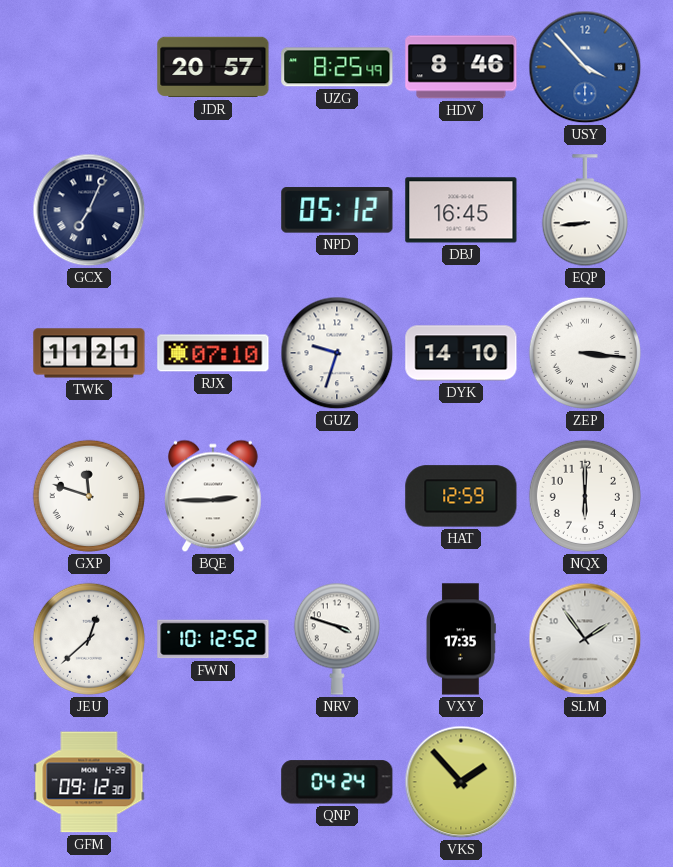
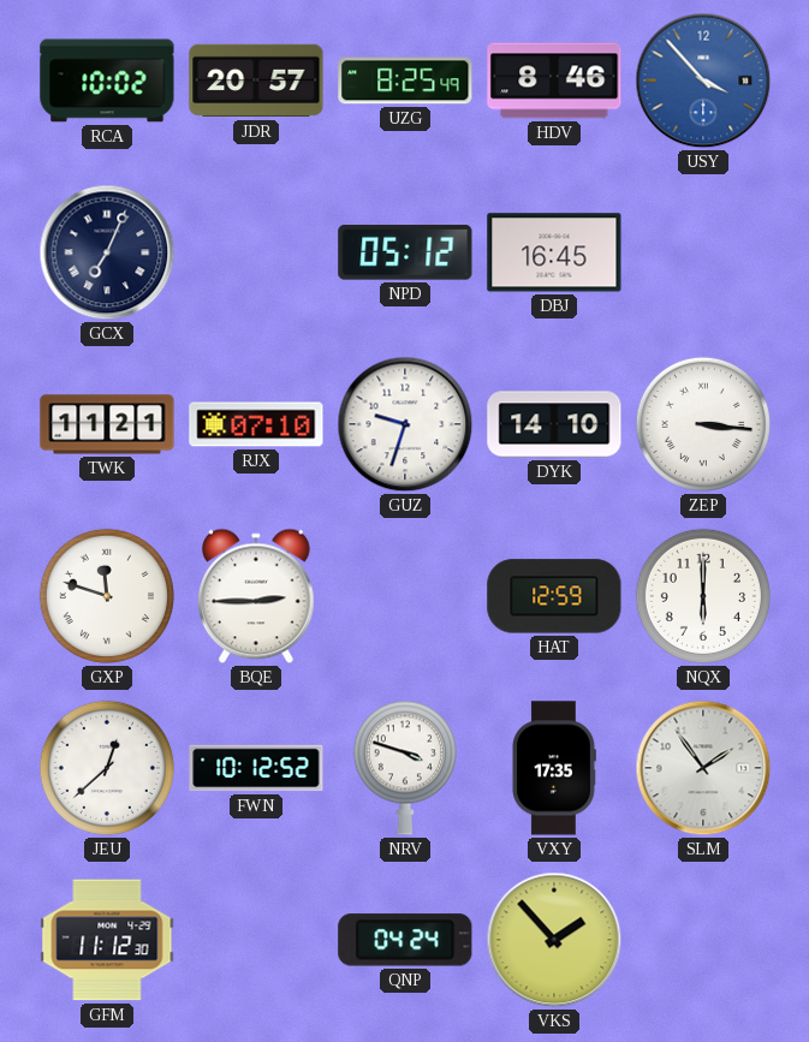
RCA: none -> 10:02
EQP: 8:44 -> none
GFM: 09:12 -> 11:12
